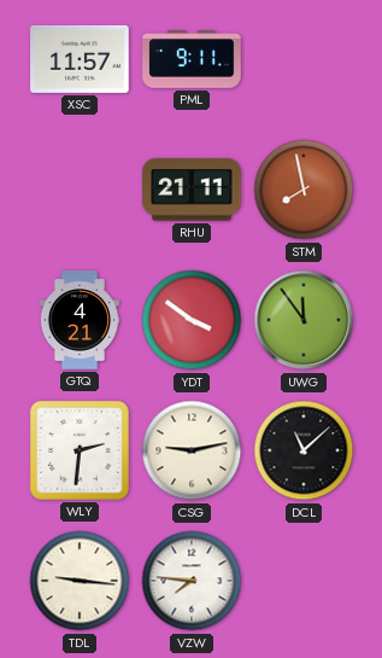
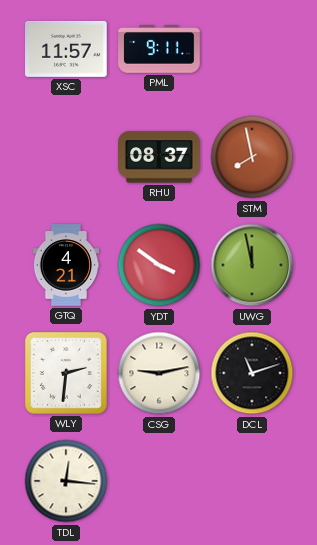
RHU: 21:11 -> 08:37
UWG: 11:54 -> 11:58
DCL: 11:08 -> 11:12
TDL: 9:16 -> 12:16
VZW: 7:46 -> none
